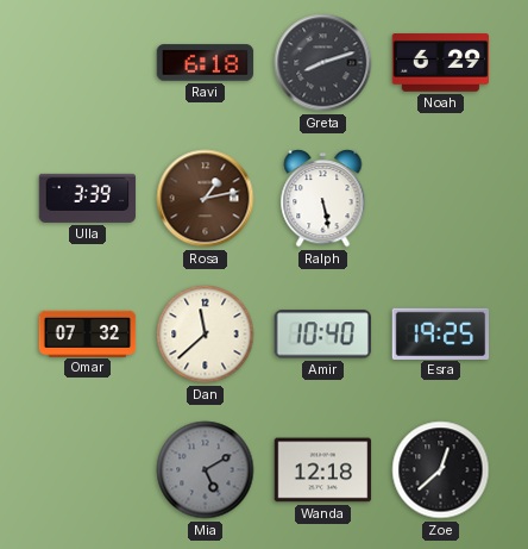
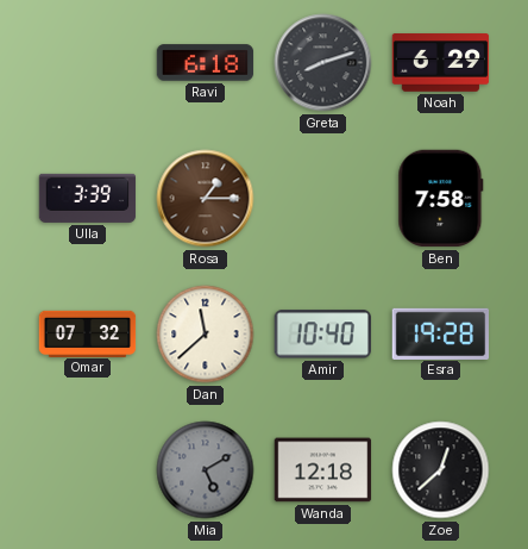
Rosa: 1:13 -> 1:15
Ralph: 5:28 -> none
Ben: none -> 7:58
Esra: 19:25 -> 19:28
